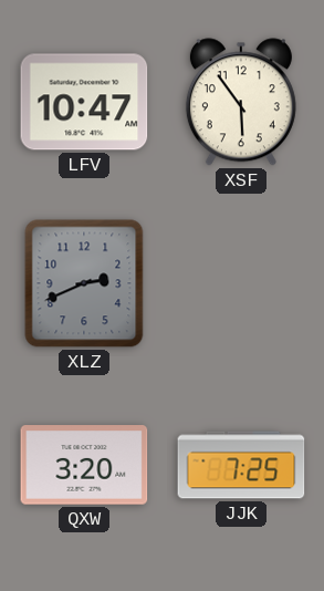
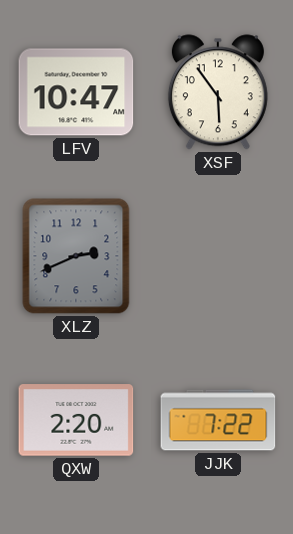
QXW: 3:20 -> 2:20
JJK: 7:25 -> 7:22
